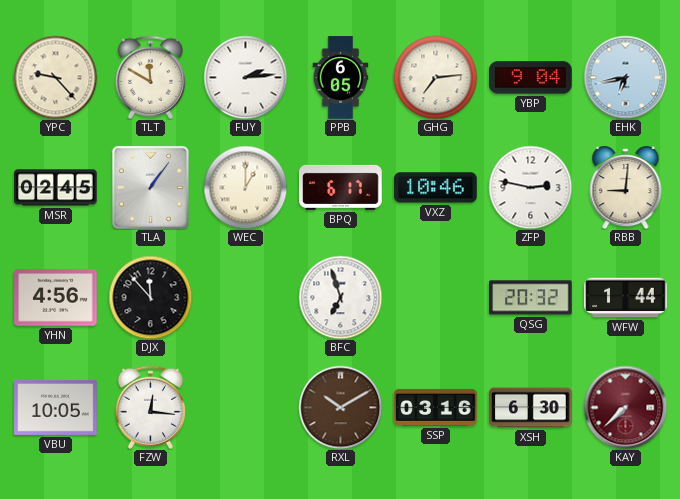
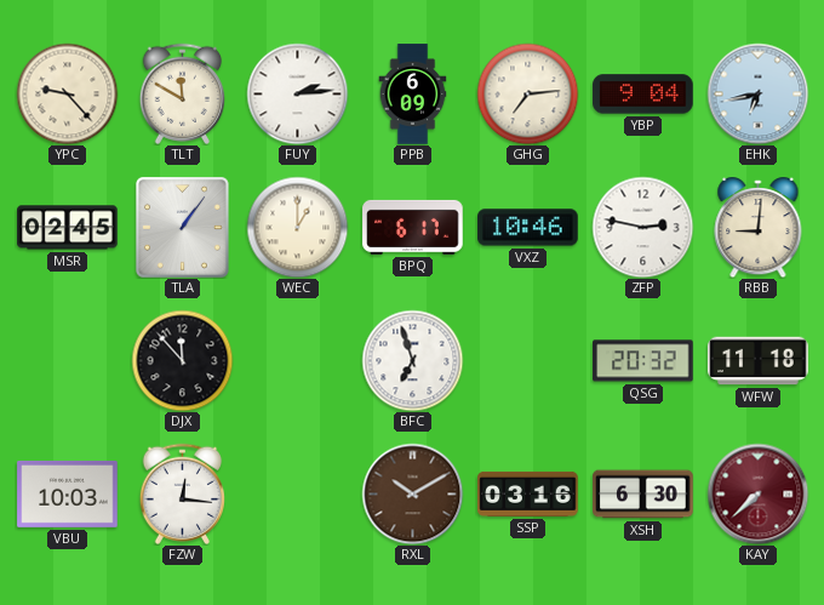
PPB: 6:05 -> 6:09
YHN: 4:56 -> none
WFW: 1:44 -> 11:18
VBU: 10:05 -> 10:03
